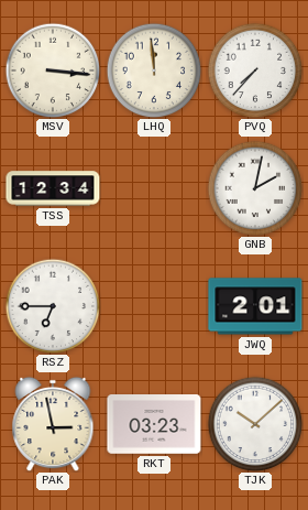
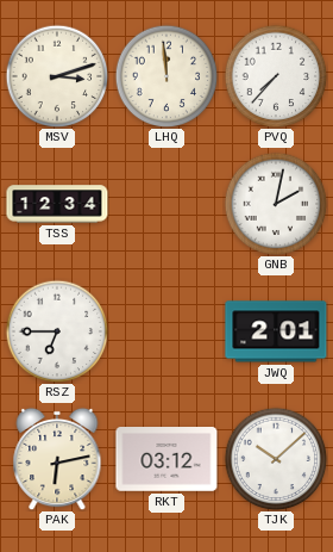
MSV: 3:16 -> 3:12
PAK: 2:58 -> 6:13
RKT: 03:23 -> 03:12
